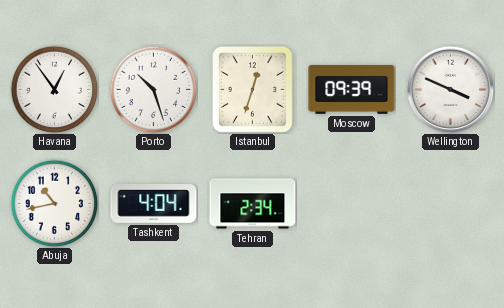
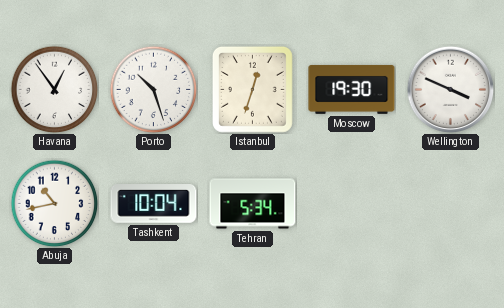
Moscow: 09:39 -> 19:30
Tashkent: 4:04 -> 10:04
Tehran: 2:34 -> 5:34
